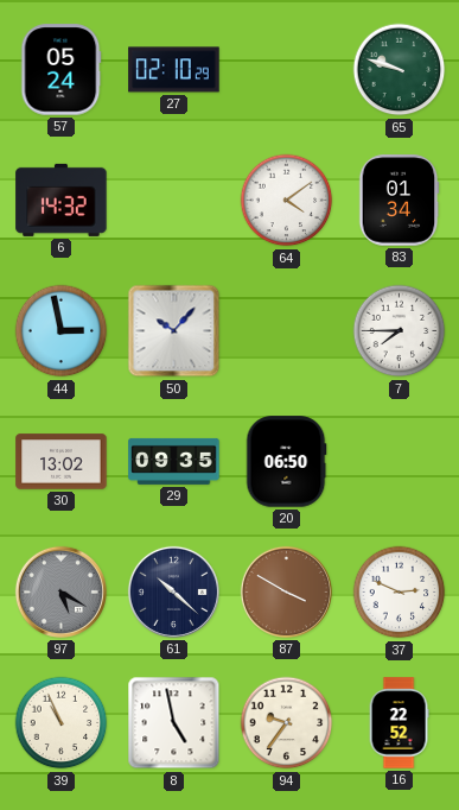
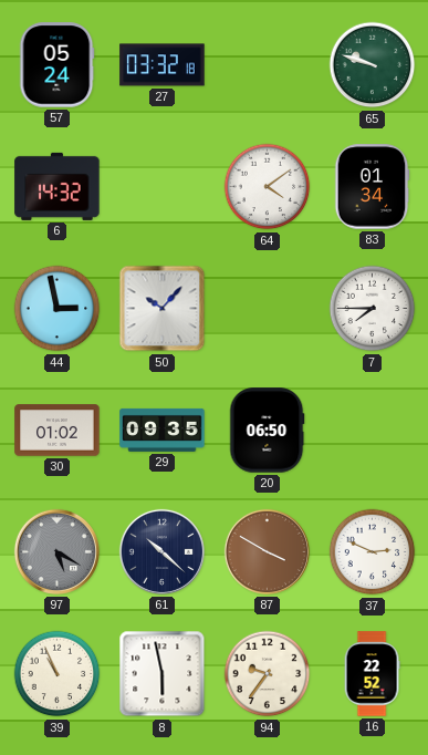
27: 02:10 -> 03:32
30: 13:02 -> 01:02
8: 4:58 -> 5:58
